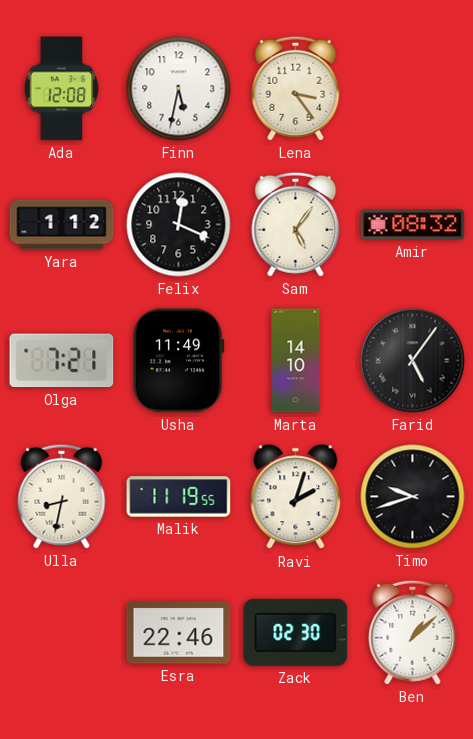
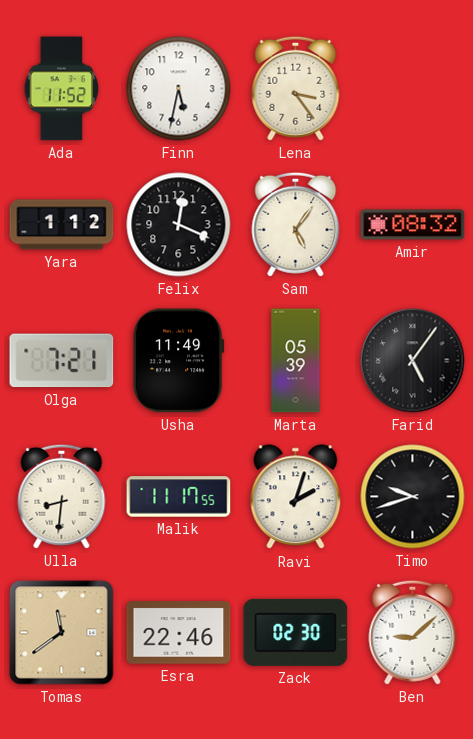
Ada: 12:08 -> 11:52
Marta: 14:10 -> 05:39
Ulla: 8:32 -> 8:31
Malik: 11:19 -> 11:17
Tomas: none -> 11:39
Ben: 1:08 -> 9:08
